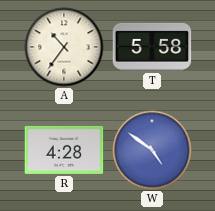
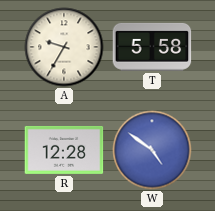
A: 10:36 -> 9:35
R: 4:28 -> 12:28
